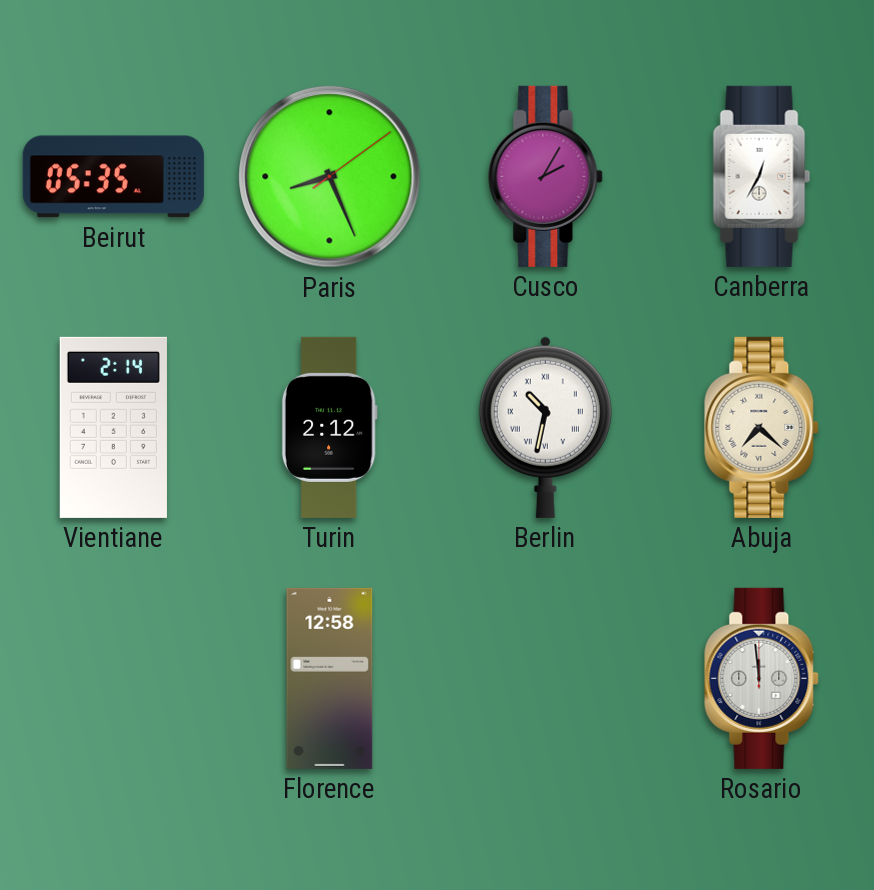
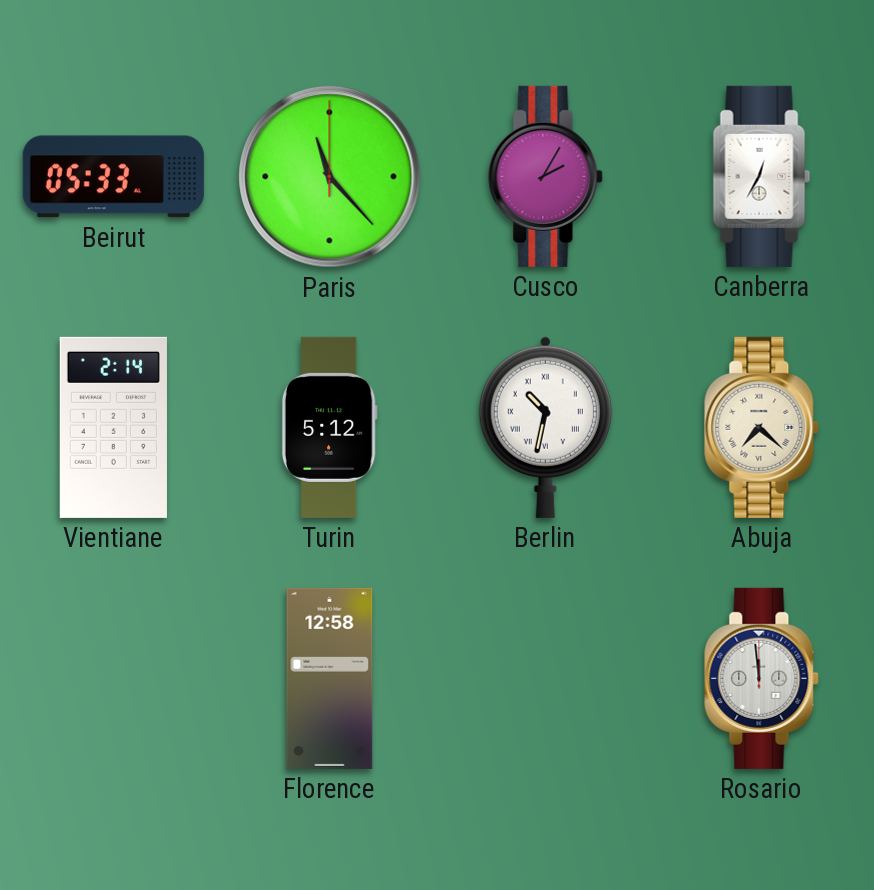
Beirut: 05:35 -> 05:33
Paris: 8:26 -> 11:23
Turin: 2:12 -> 5:12
